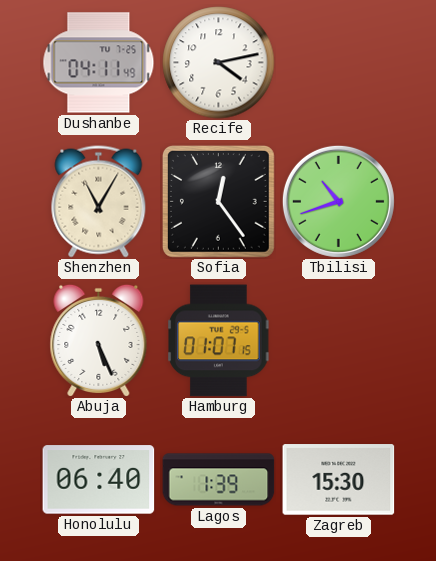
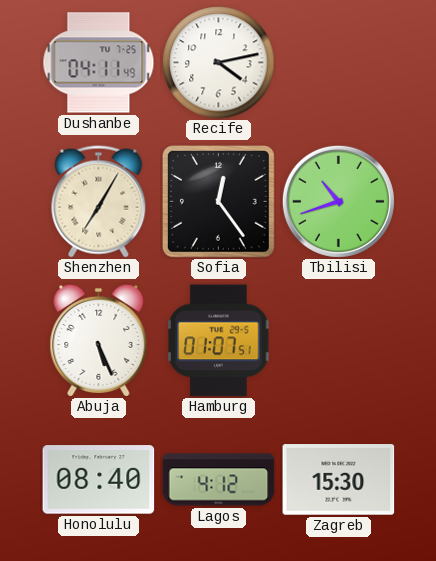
Shenzhen: 11:05 -> 7:05
Hamburg: 01:07:15 -> 01:07:51
Honolulu: 06:40 -> 08:40
Lagos: 1:39 -> 4:12
